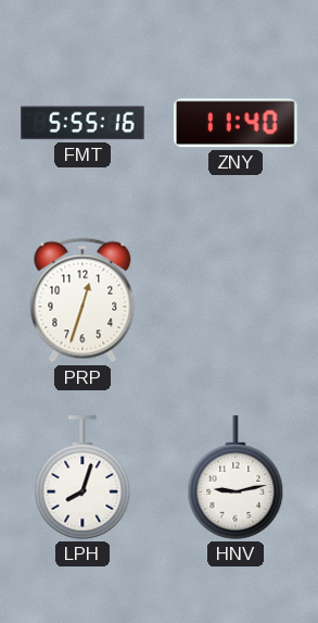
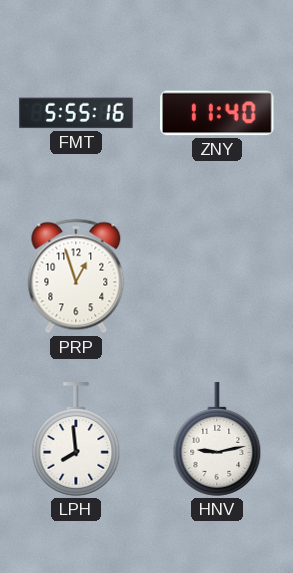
PRP: 12:33 -> 12:57
LPH: 8:03 -> 7:59
